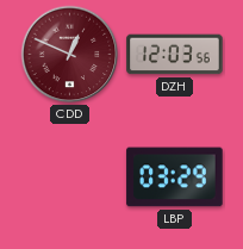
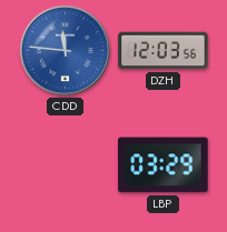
CDD: 12:49 -> 11:46
CDD dial: burgundy -> blue
